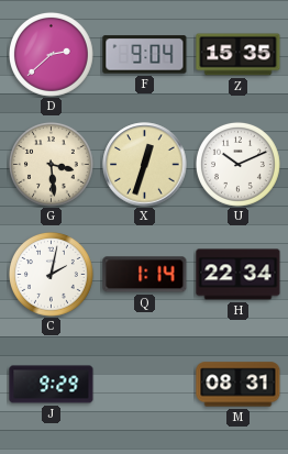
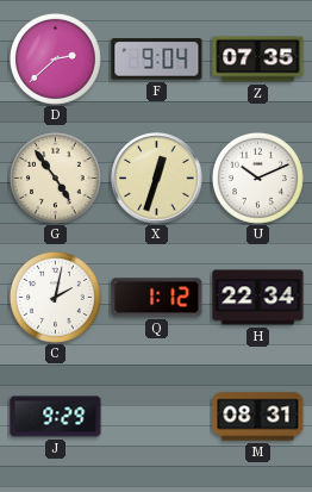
Z: 15:35 -> 07:35
G: 3:29 -> 4:54
Q: 1:14 -> 1:12
